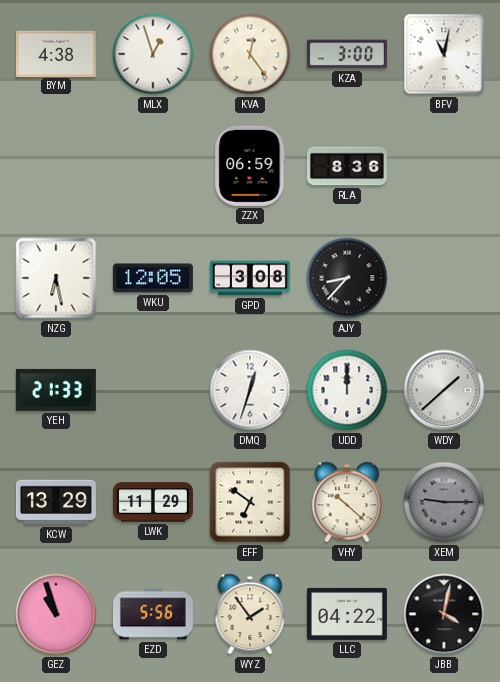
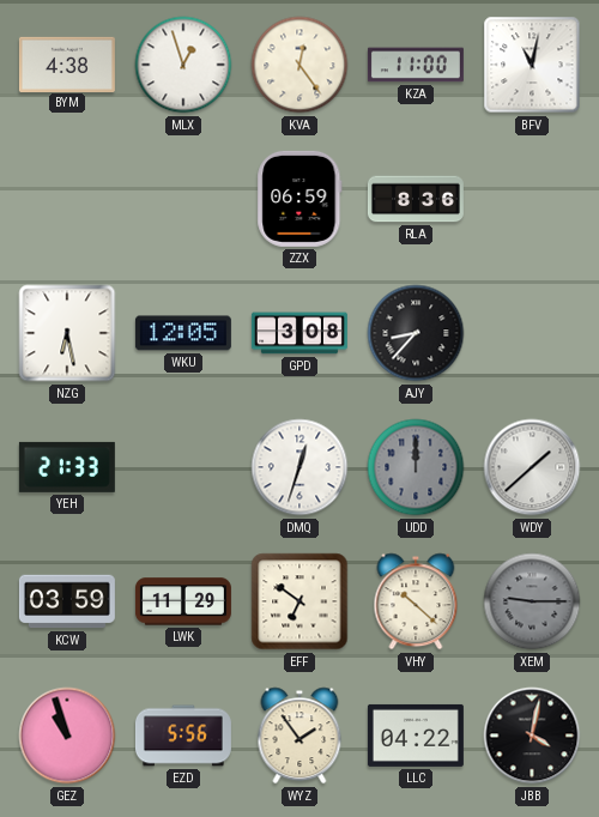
KZA: 3:00 -> 11:00
UDD dial: white -> grey
KCW: 13:29 -> 03:59
